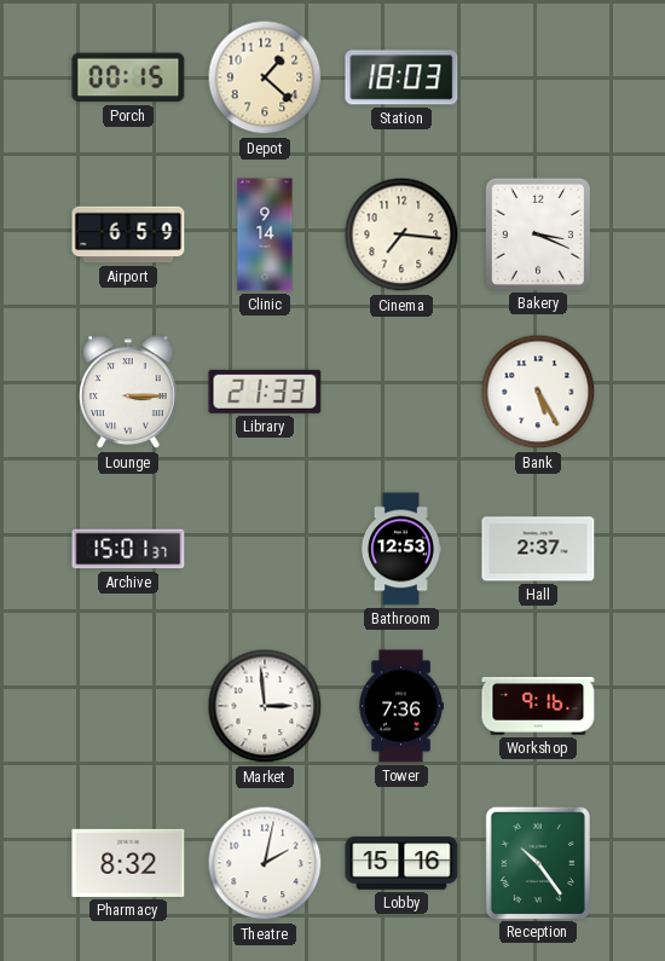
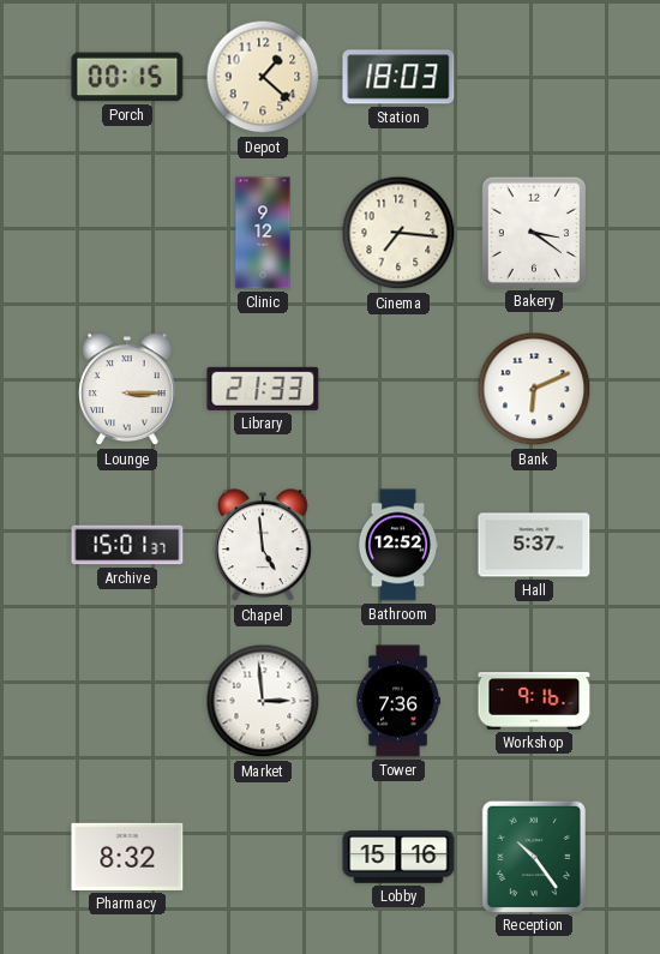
Airport: 6:59 -> none
Clinic: 9:14 -> 9:12
Bakery: 3:19 -> 3:21
Bank: 5:25 -> 6:11
Chapel: none -> 4:59
Bathroom: 12:53 -> 12:52
Hall: 2:37 -> 5:37
Theatre: 2:02 -> none
